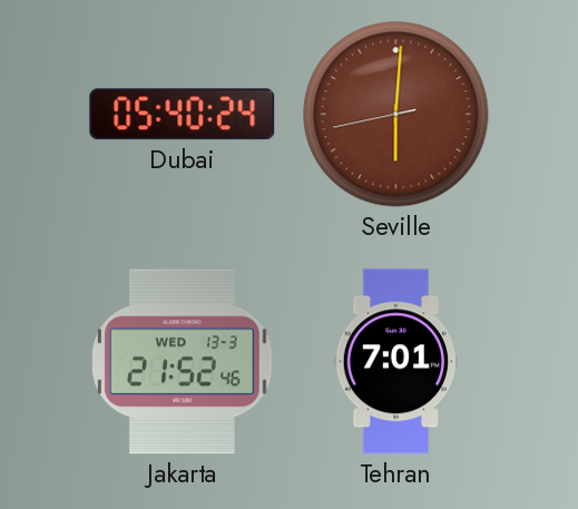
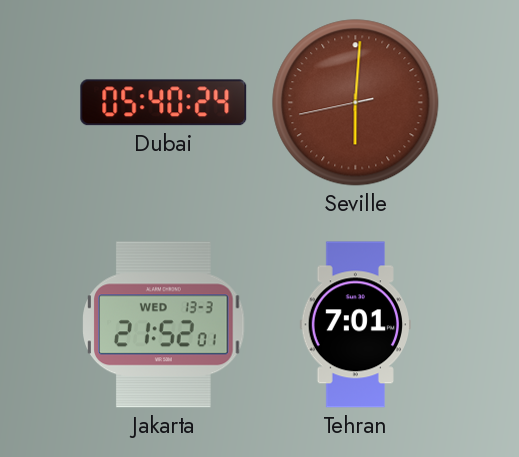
Jakarta: 21:52:46 -> 21:52:01
